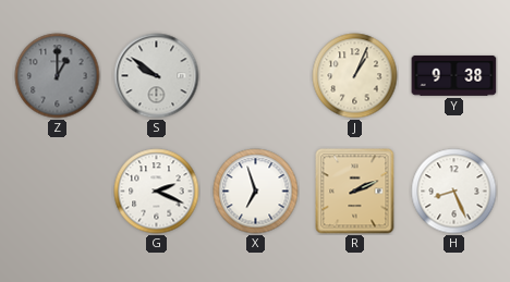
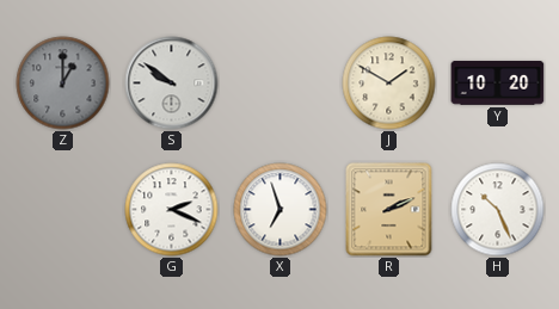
J: 1:04 -> 1:50
Y: 9:38 -> 10:20
H: 8:26 -> 10:26
